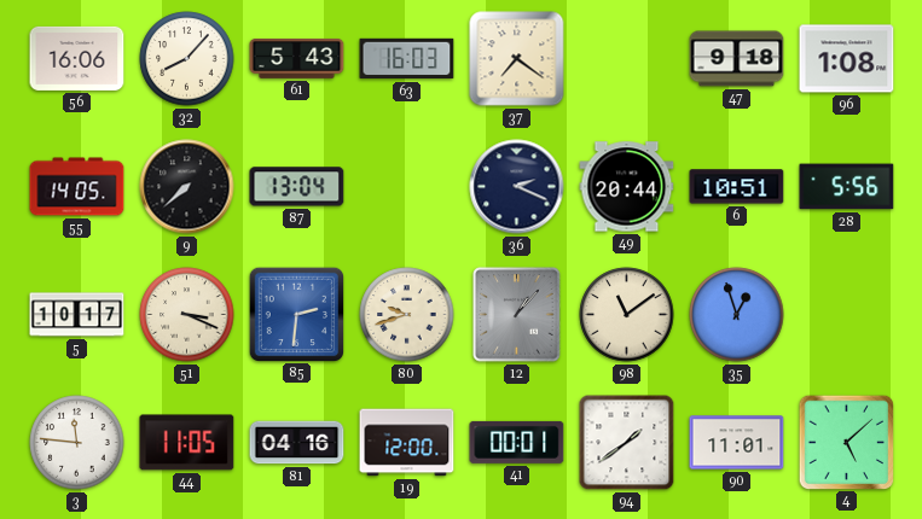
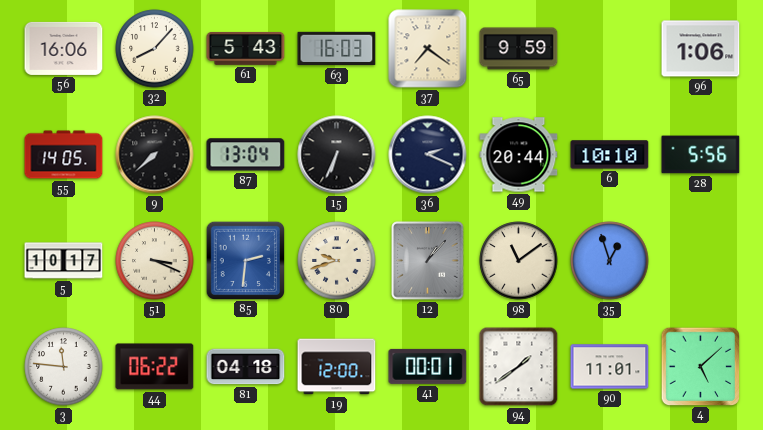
65: none -> 9:59
47: 9:18 -> none
96: 1:08 -> 1:06
15: none -> 6:34
6: 10:51 -> 10:10
44: 11:05 -> 06:22
81: 04:16 -> 04:18
